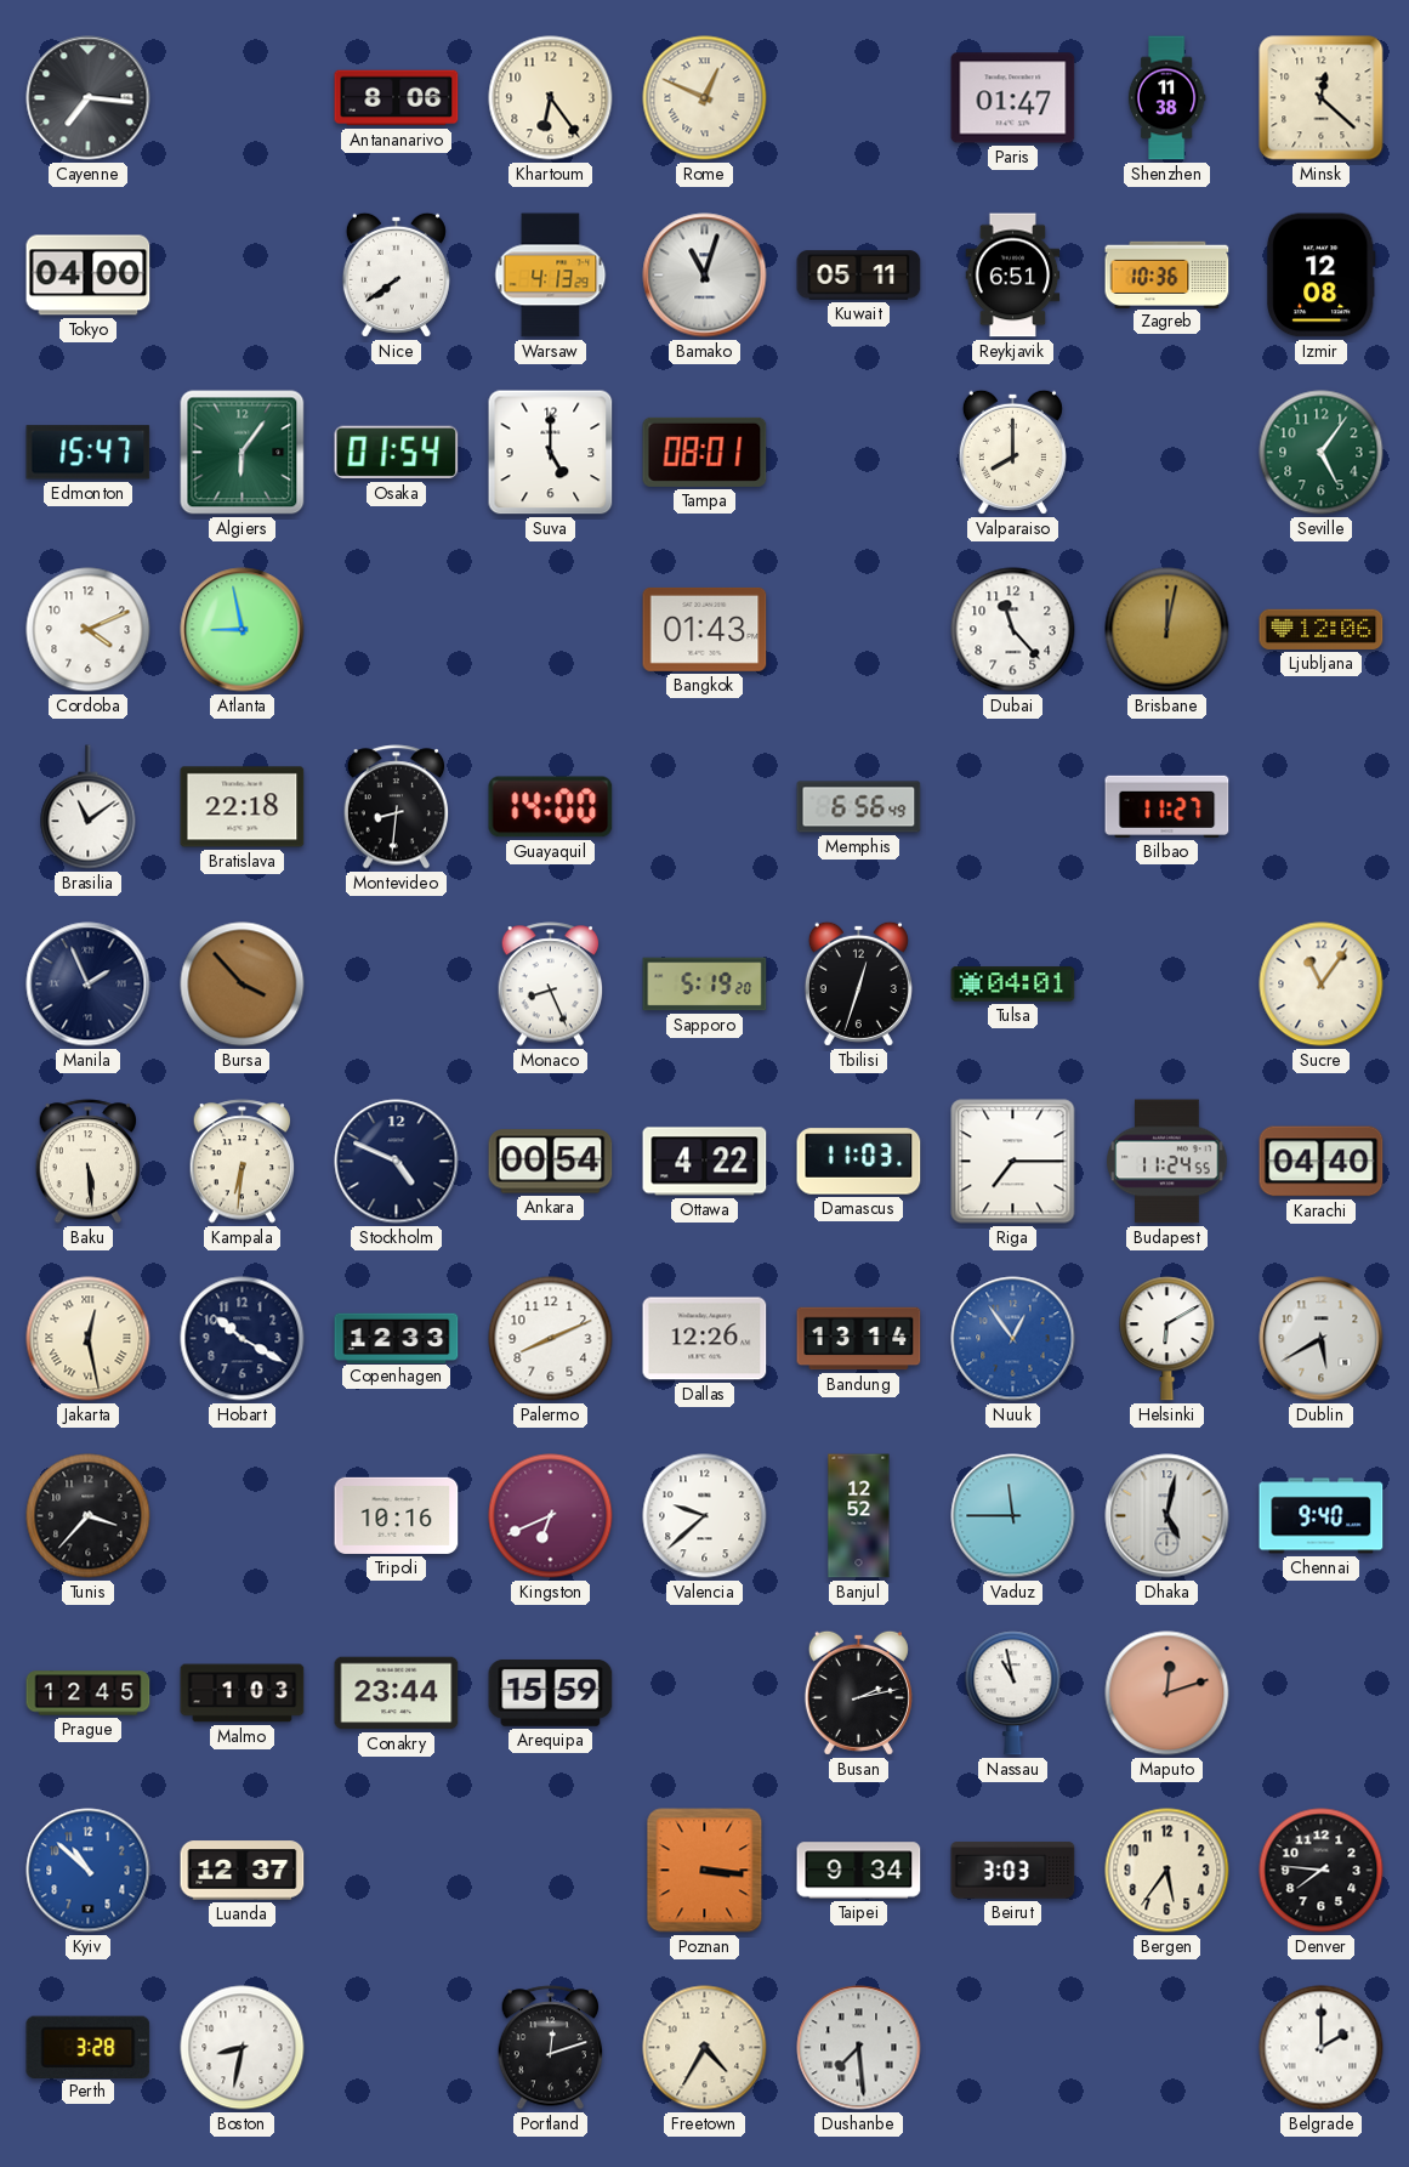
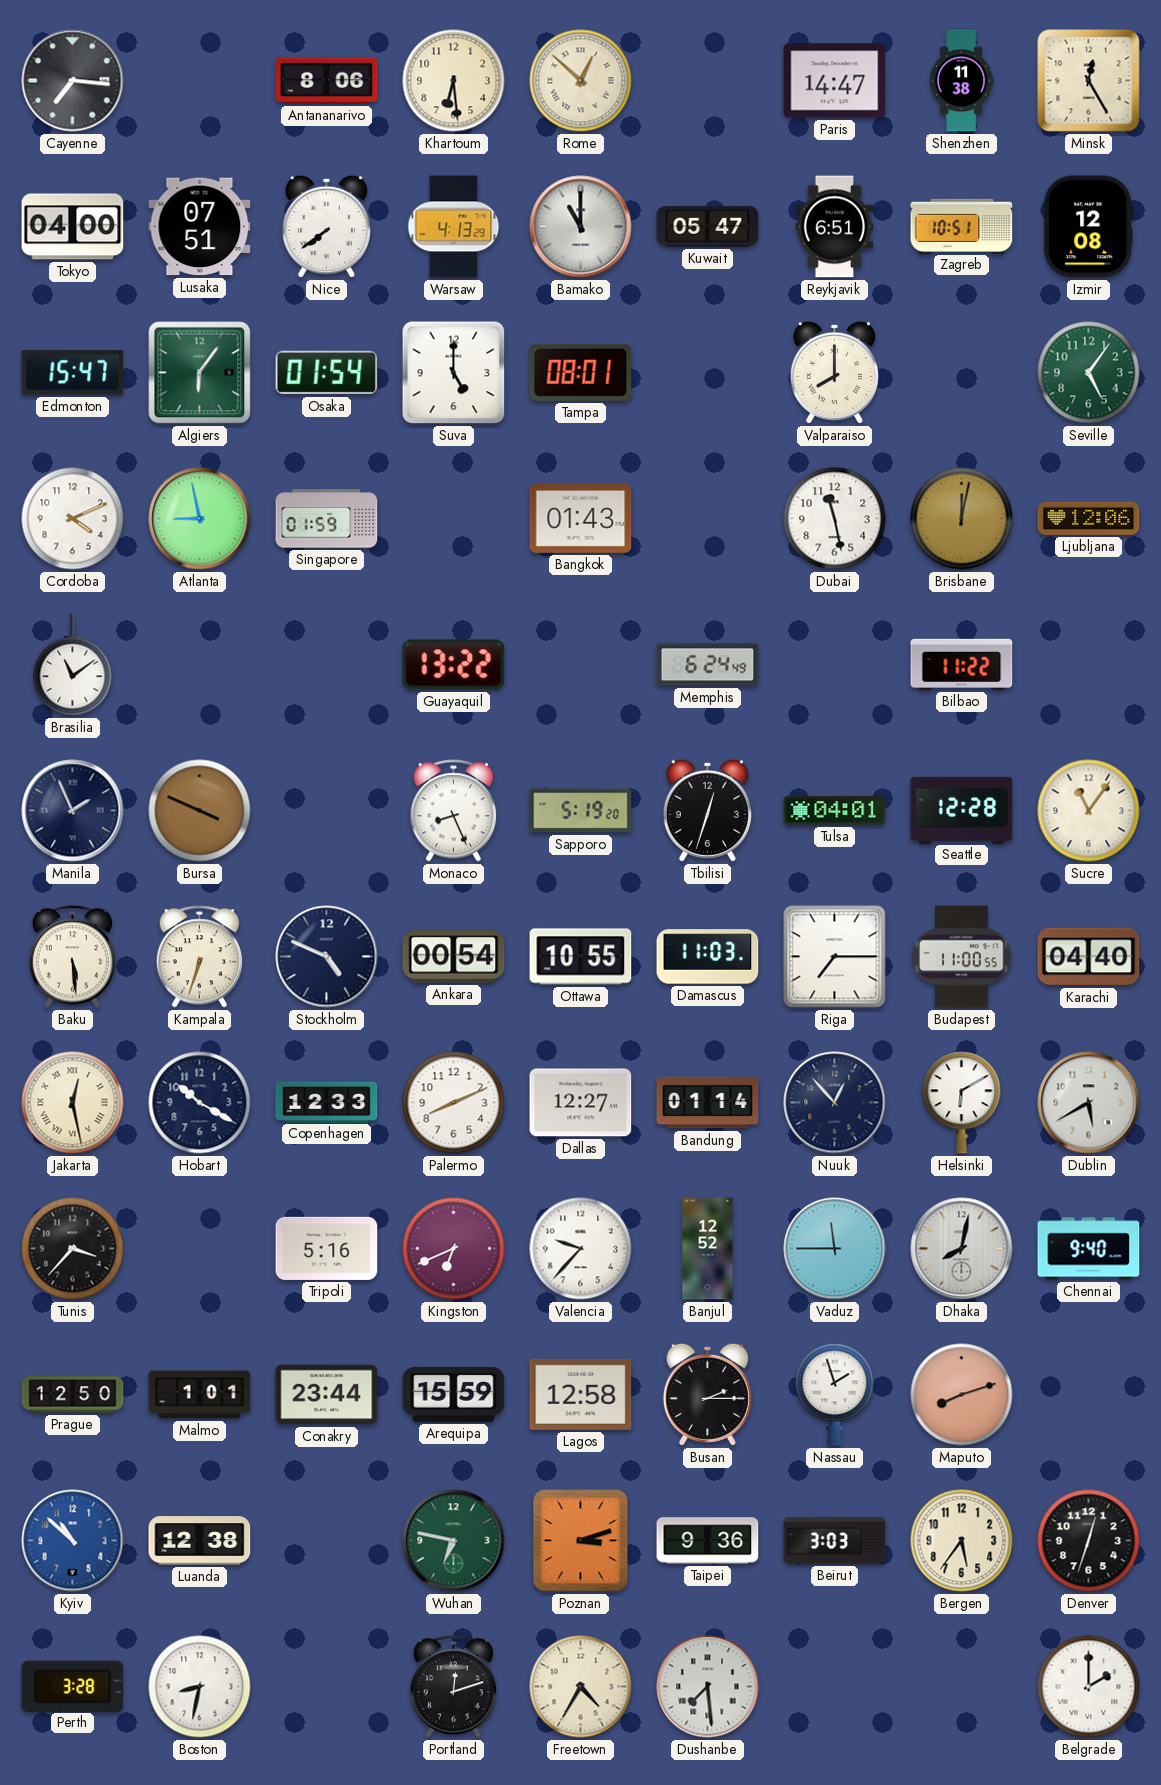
Khartoum: 6:24 -> 6:29
Rome: 12:49 -> 12:52
Paris: 01:47 -> 14:47
Minsk: 12:22 -> 12:25
Lusaka: none -> 07:51
Bamako: 11:03 -> 11:00
Kuwait: 05:11 -> 05:47
Zagreb: 10:36 -> 10:51
Singapore: none -> 01:59
Dubai: 11:23 -> 11:28
Bratislava: 22:18 -> none
Montevideo: 8:31 -> none
Guayaquil: 14:00 -> 13:22
Memphis: 6:56 -> 6:24
Bilbao: 11:27 -> 11:22
Bursa: 3:53 -> 3:49
Seattle: none -> 12:28
Kampala: 6:31 -> 6:33
Ottawa: 4:22 -> 10:55
Budapest: 11:24 -> 11:00
Dallas: 12:26 -> 12:27
Bandung: 13:14 -> 01:14
Nuuk: 12:54 -> 12:53
Nuuk dial: blue -> navy
Tripoli: 10:16 -> 5:16
Valencia: 9:38 -> 9:37
Dhaka: 5:02 -> 8:02
Prague: 12:45 -> 12:50
Malmo: 1:03 -> 1:01
Lagos: none -> 12:58
Busan: 2:13 -> 2:15
Nassau: 10:58 -> 1:57
Maputo: 12:12 -> 8:12
Luanda: 12:37 -> 12:38
Wuhan: none -> 6:47
Poznan: 3:16 -> 3:12
Taipei: 9:34 -> 9:36
Denver: 7:46 -> 12:33
